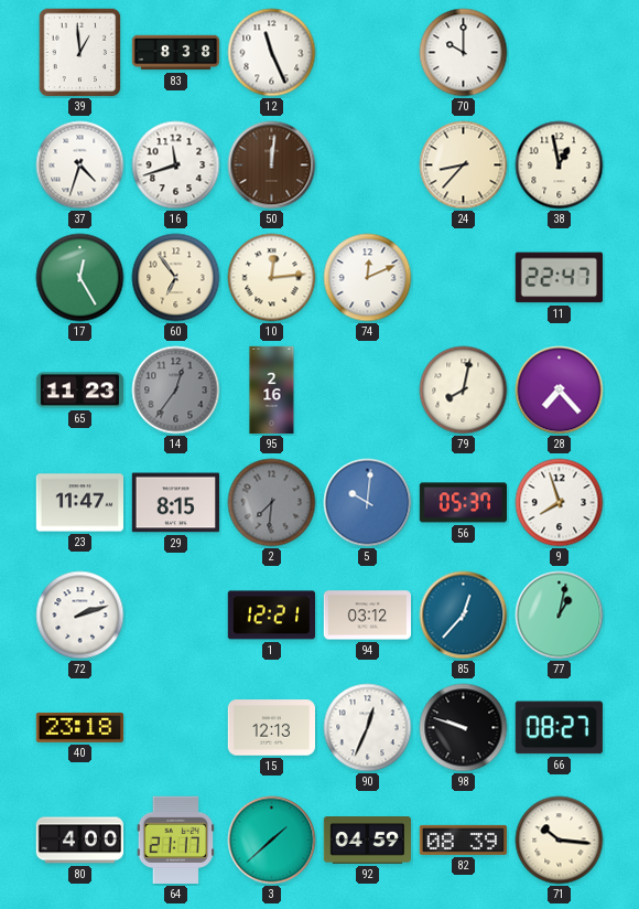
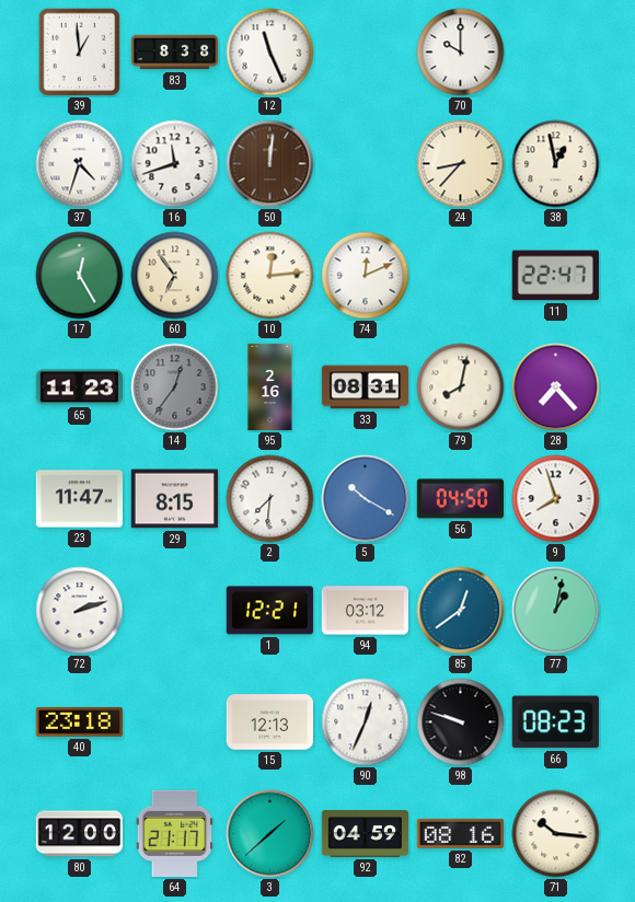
33: none -> 08:31
2 dial: grey -> white
5: 10:01 -> 10:20
56: 05:37 -> 04:50
85: 12:37 -> 12:39
66: 08:27 -> 08:23
80: 4:00 -> 12:00
82: 08:39 -> 08:16
